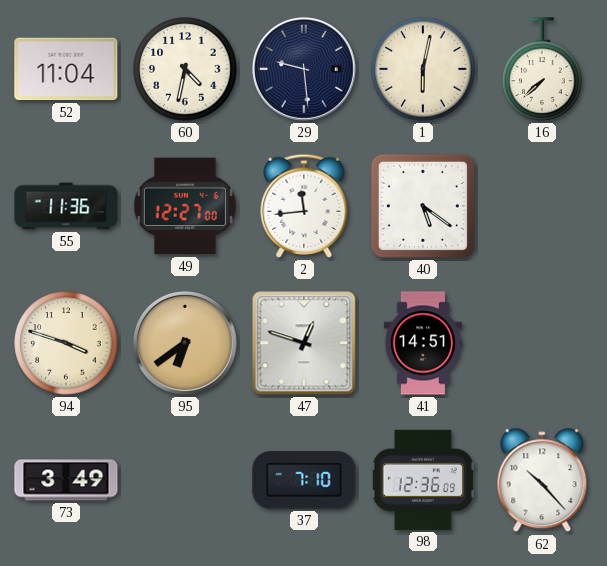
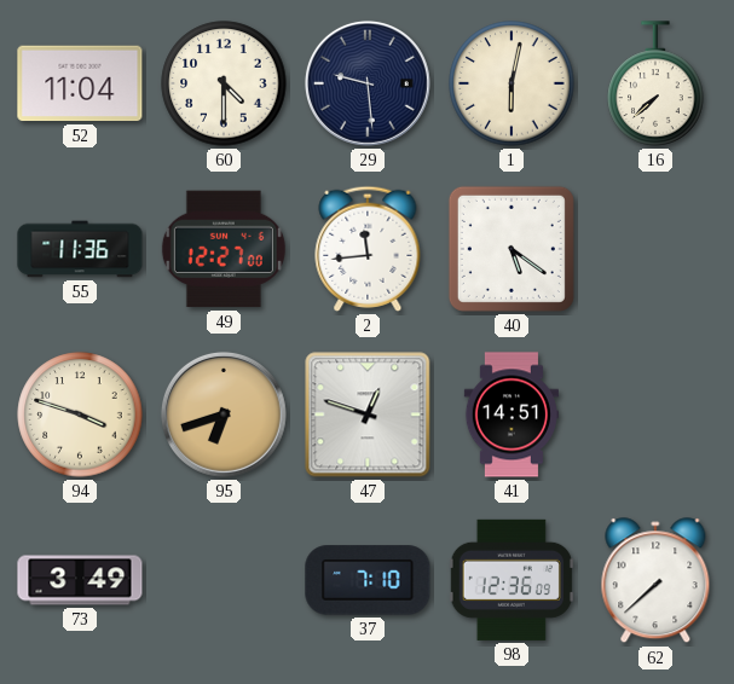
60: 4:32 -> 4:30
95: 6:39 -> 6:42
62: 10:23 -> 7:38
